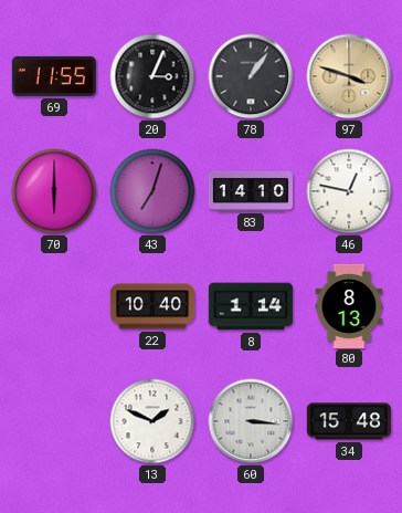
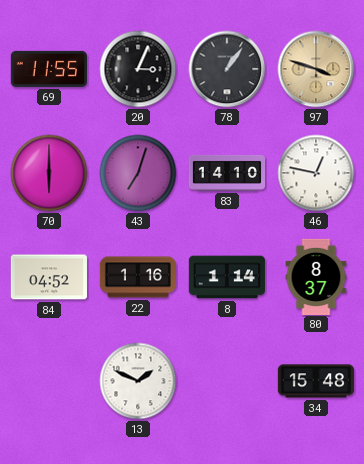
84: none -> 04:52
22: 10:40 -> 1:16
80: 8:13 -> 8:37
60: 3:16 -> none
